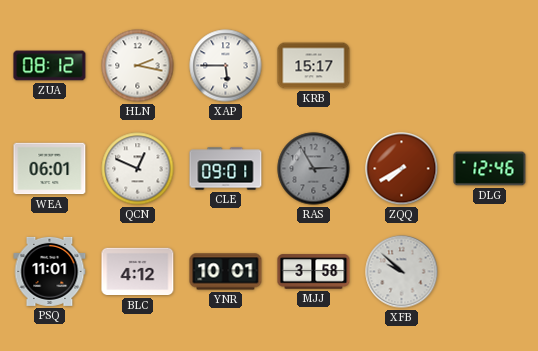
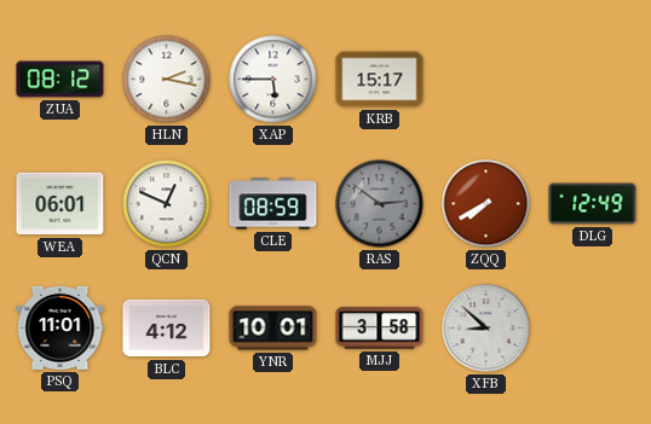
CLE: 09:01 -> 08:59
RAS: 2:55 -> 2:51
DLG: 12:46 -> 12:49
XFB: 9:52 -> 8:52
